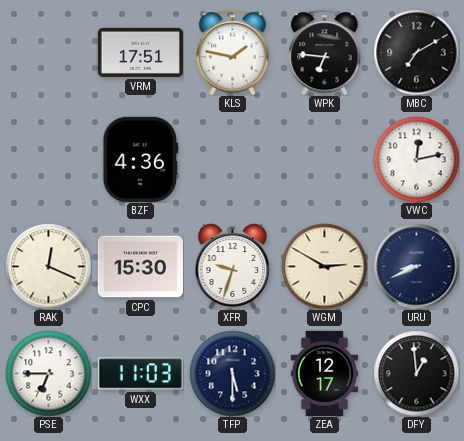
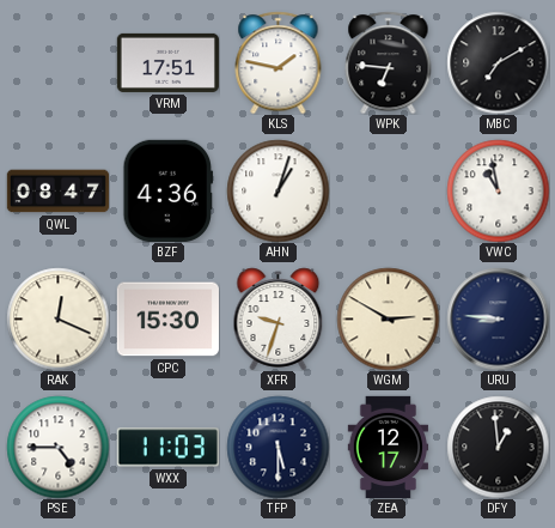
QWL: none -> 08:47
AHN: none -> 1:03
VWC: 12:13 -> 10:58
URU: 8:41 -> 8:46
PSE: 6:45 -> 4:45
